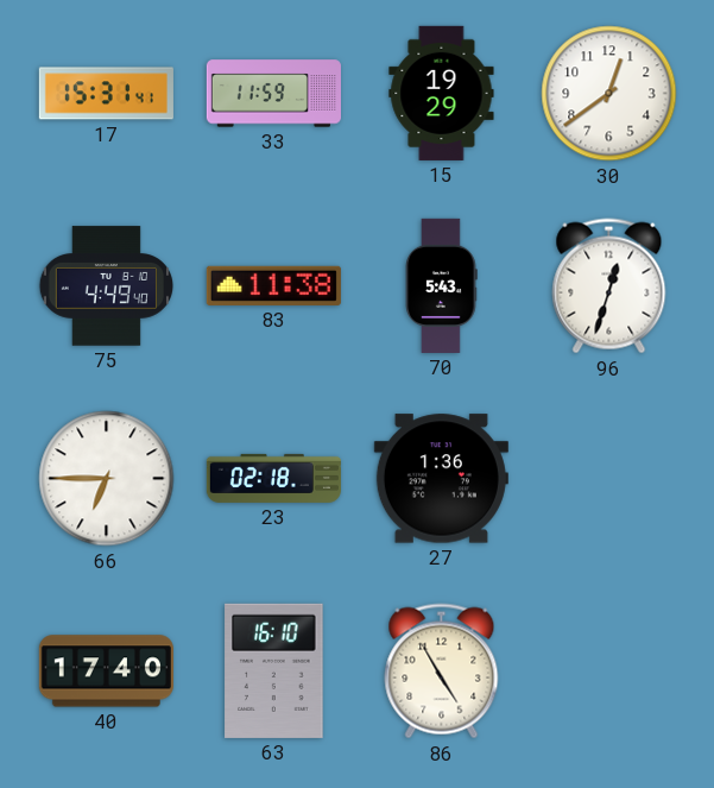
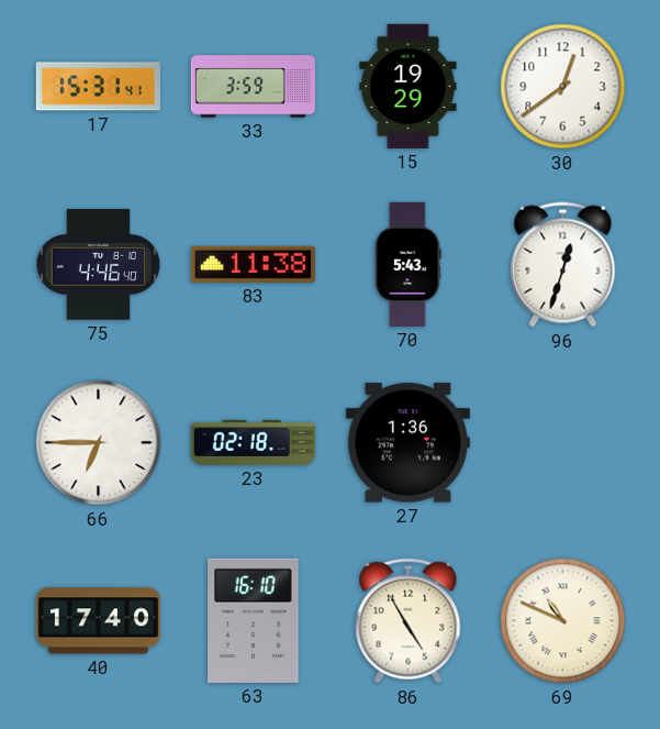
33: 11:59 -> 3:59
75: 4:49 -> 4:46
69: none -> 10:49
